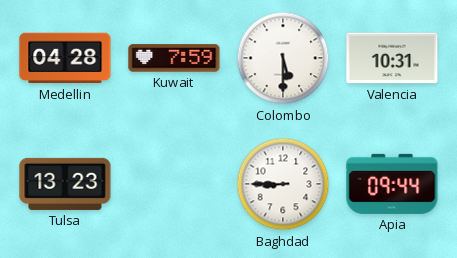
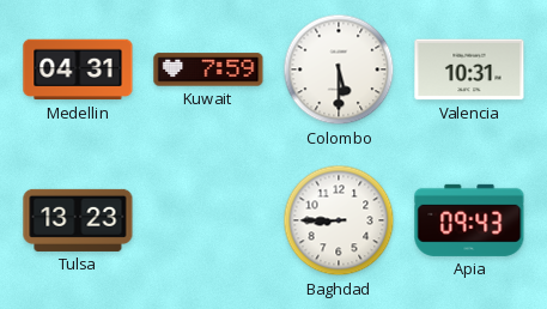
Medellin: 04:28 -> 04:31
Apia: 09:44 -> 09:43
